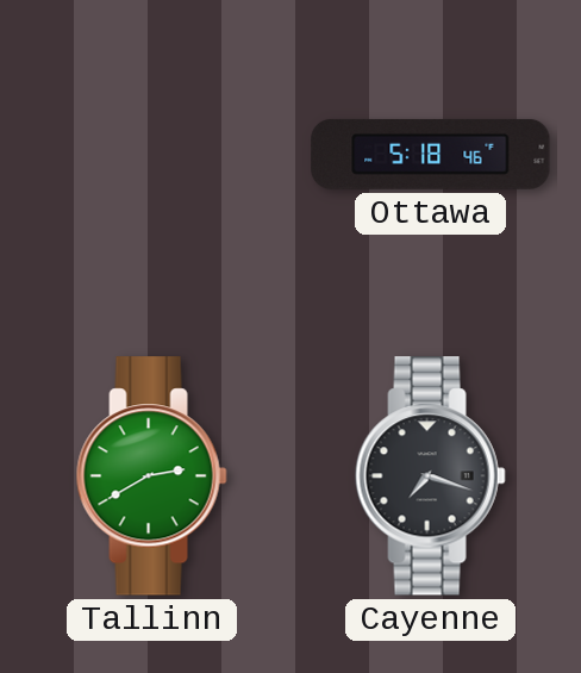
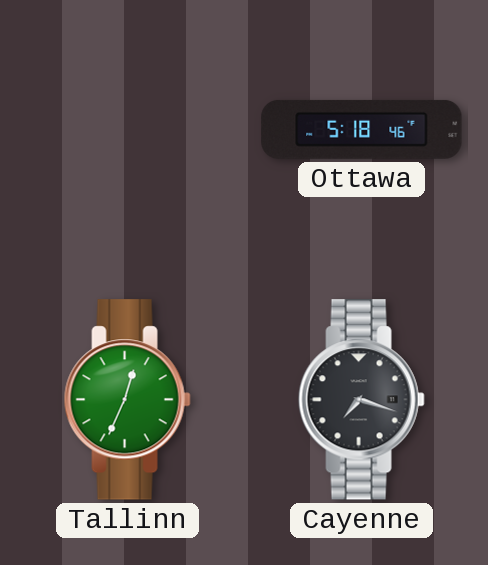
Tallinn: 2:40 -> 12:34
